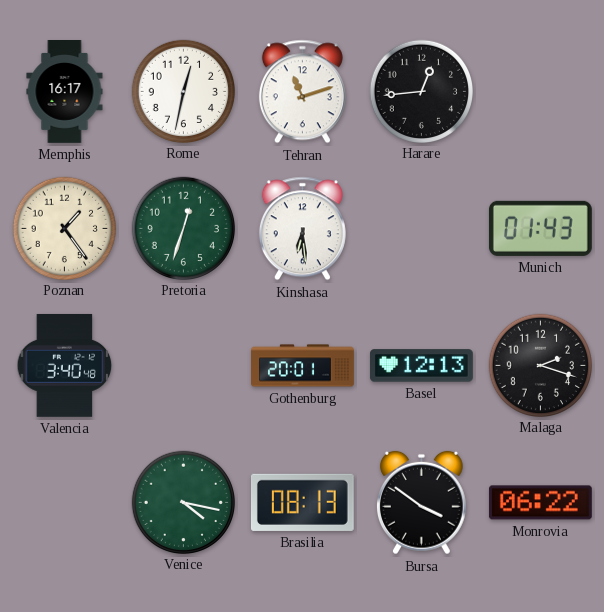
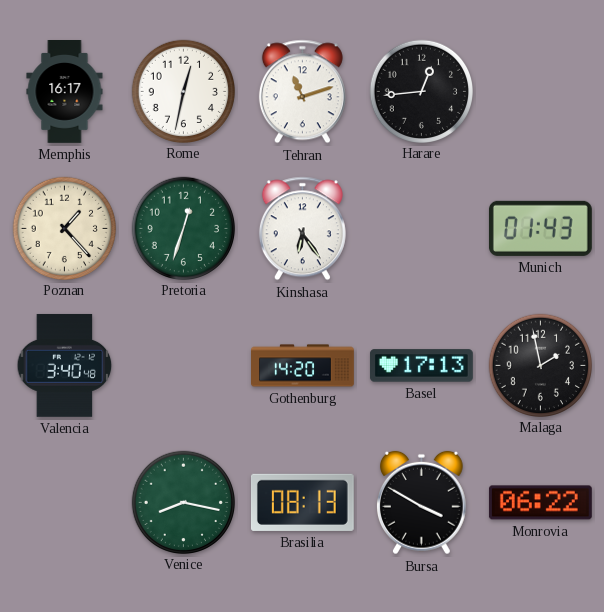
Poznan: 1:24 -> 1:23
Kinshasa: 6:29 -> 6:24
Gothenburg: 20:01 -> 14:20
Basel: 12:13 -> 17:13
Malaga: 2:18 -> 1:58
Venice: 4:17 -> 8:17
Bursa: 3:51 -> 3:50
